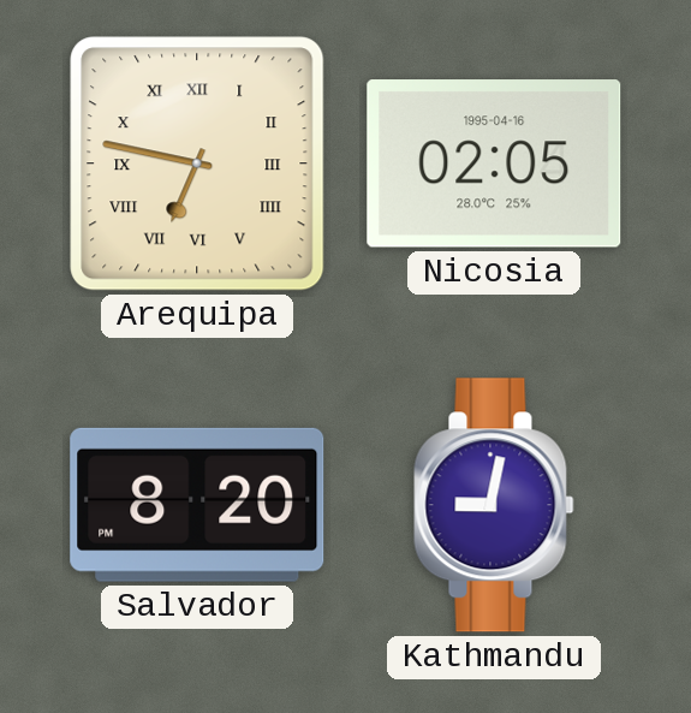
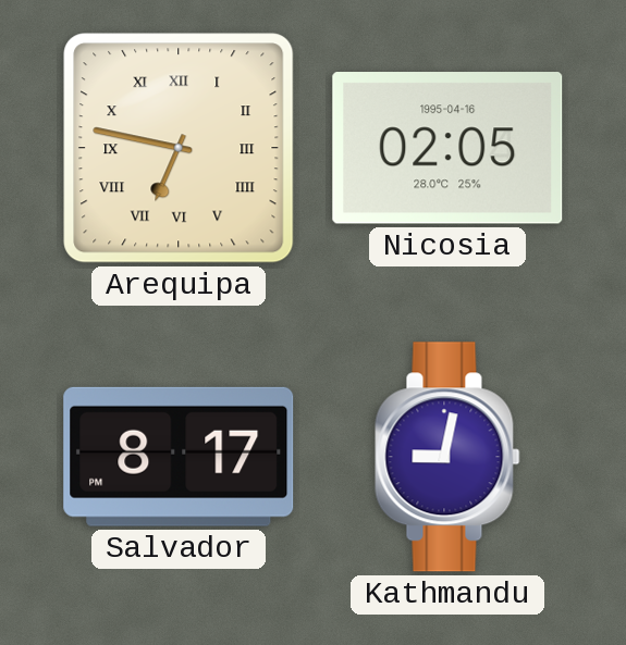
Salvador: 8:20 -> 8:17
